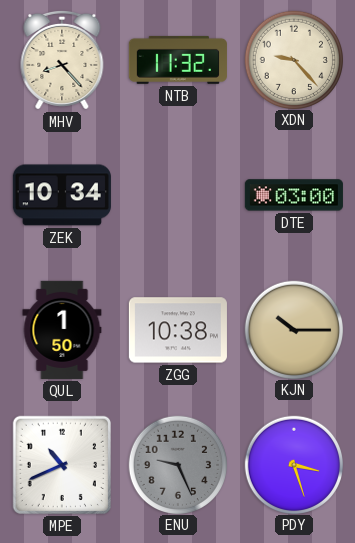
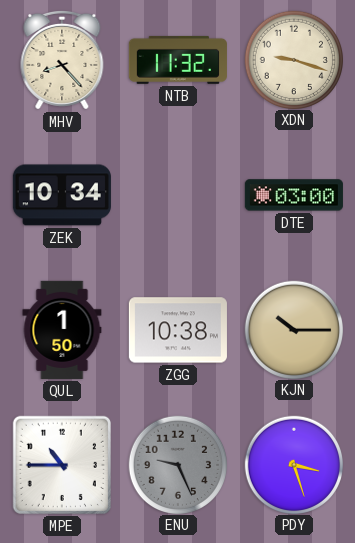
XDN: 9:23 -> 9:18
MPE: 10:41 -> 10:45
